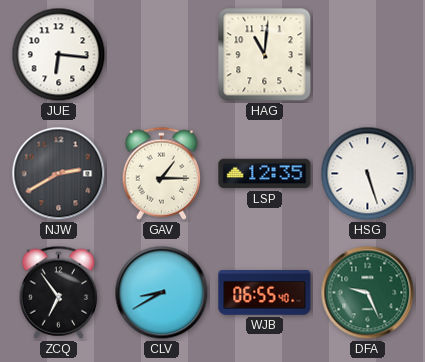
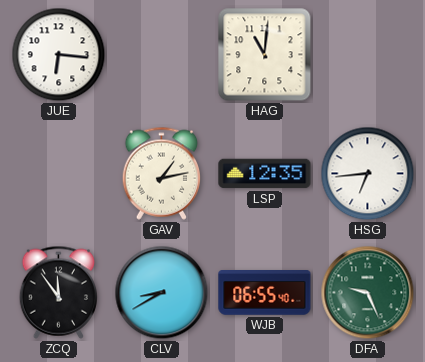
NJW: 2:40 -> none
GAV: 1:15 -> 1:13
HSG: 5:27 -> 6:44
ZCQ: 6:54 -> 11:54
